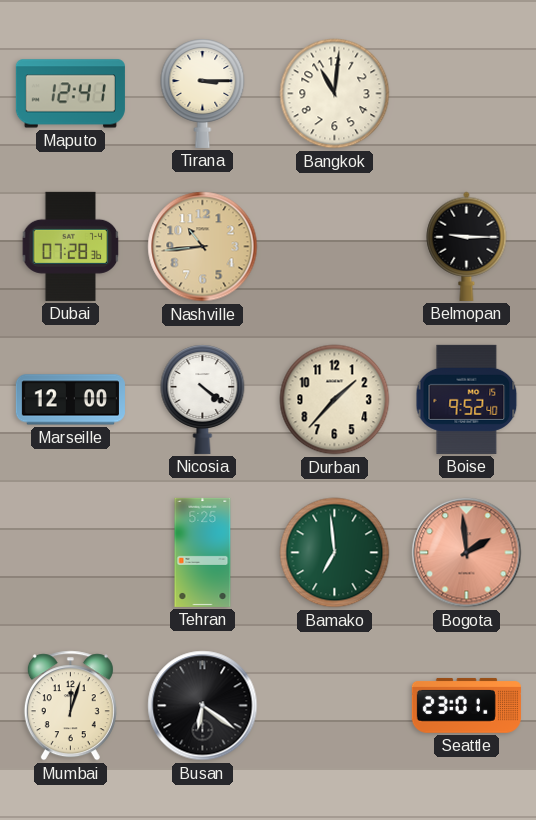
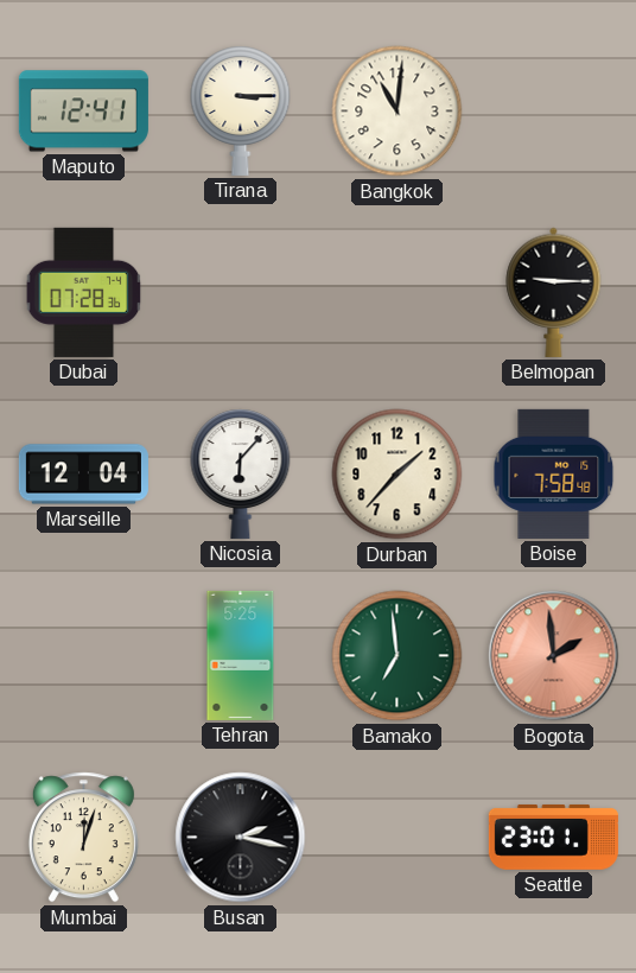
Nashville: 10:44 -> none
Marseille: 12:00 -> 12:04
Nicosia: 4:21 -> 6:07
Boise: 9:52 -> 7:58
Busan: 6:21 -> 2:17
